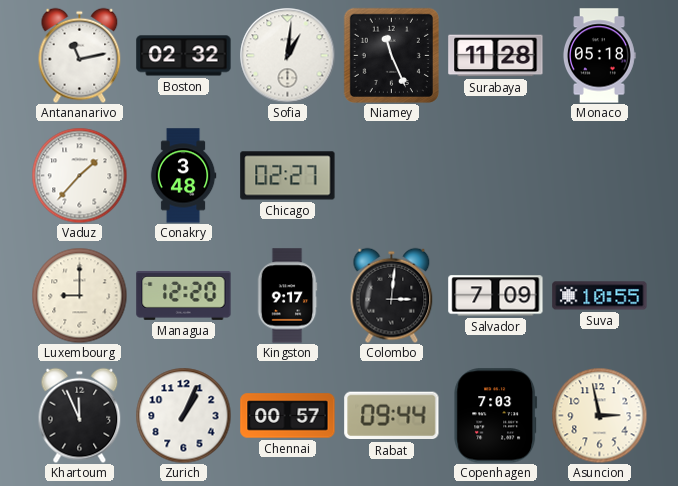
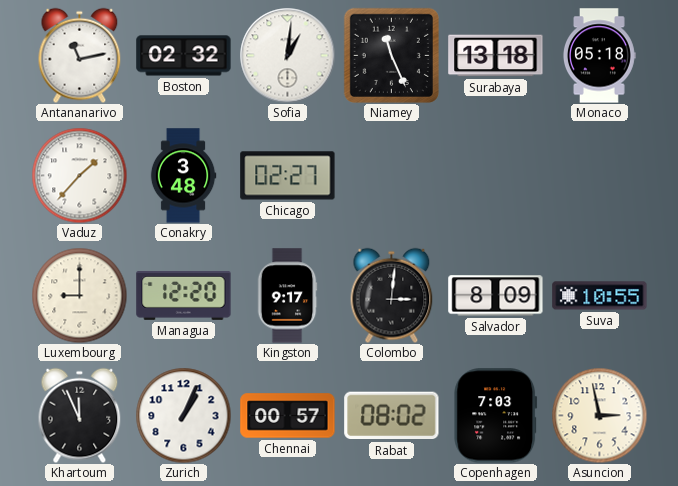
Surabaya: 11:28 -> 13:18
Salvador: 7:09 -> 8:09
Rabat: 09:44 -> 08:02
